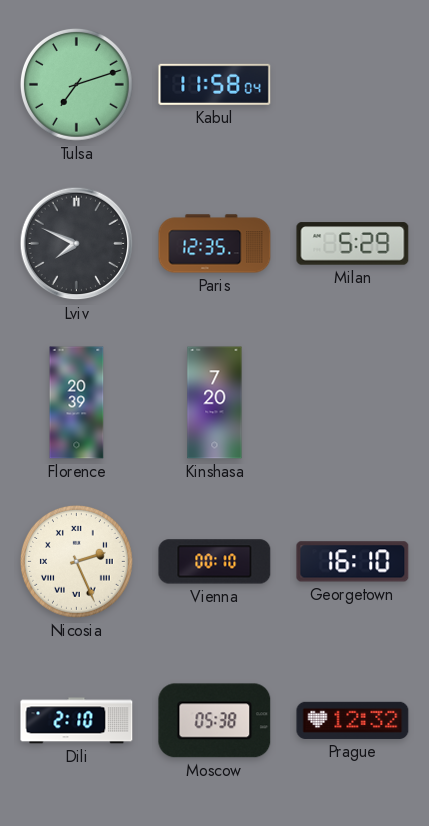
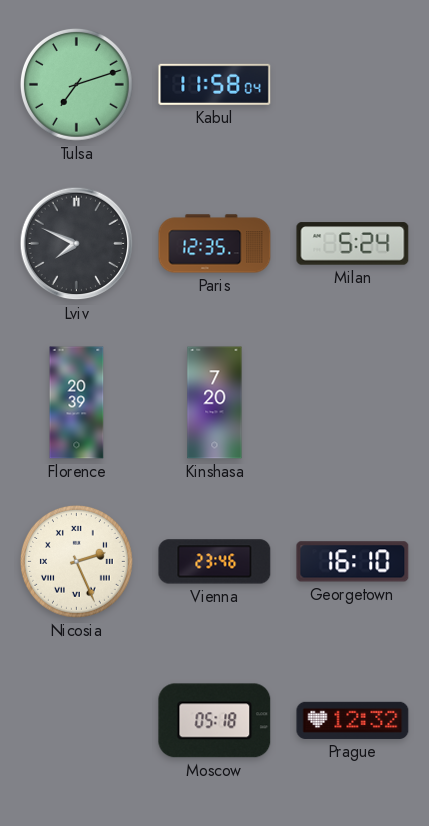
Milan: 5:29 -> 5:24
Vienna: 00:10 -> 23:46
Dili: 2:10 -> none
Moscow: 05:38 -> 05:18
